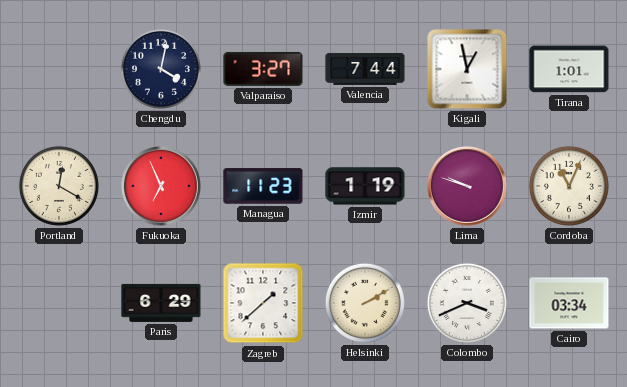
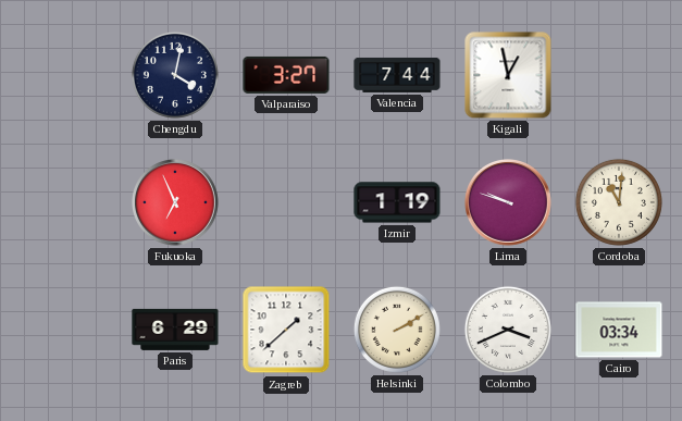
Tirana: 1:01 -> none
Portland: 12:20 -> none
Managua: 11:23 -> none
Cordoba: 11:04 -> 11:01
